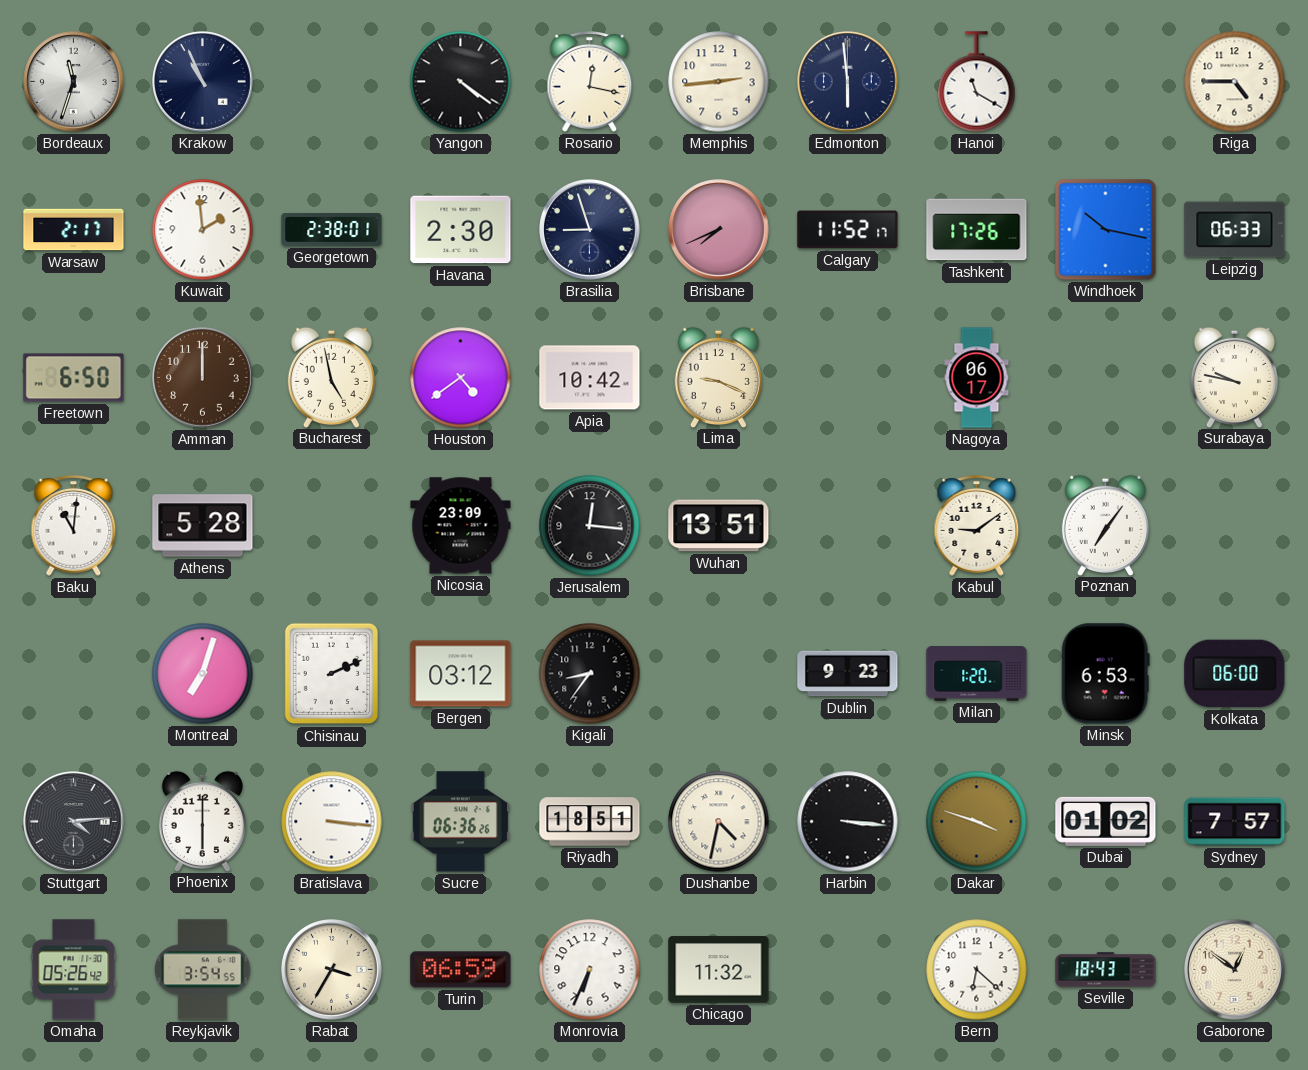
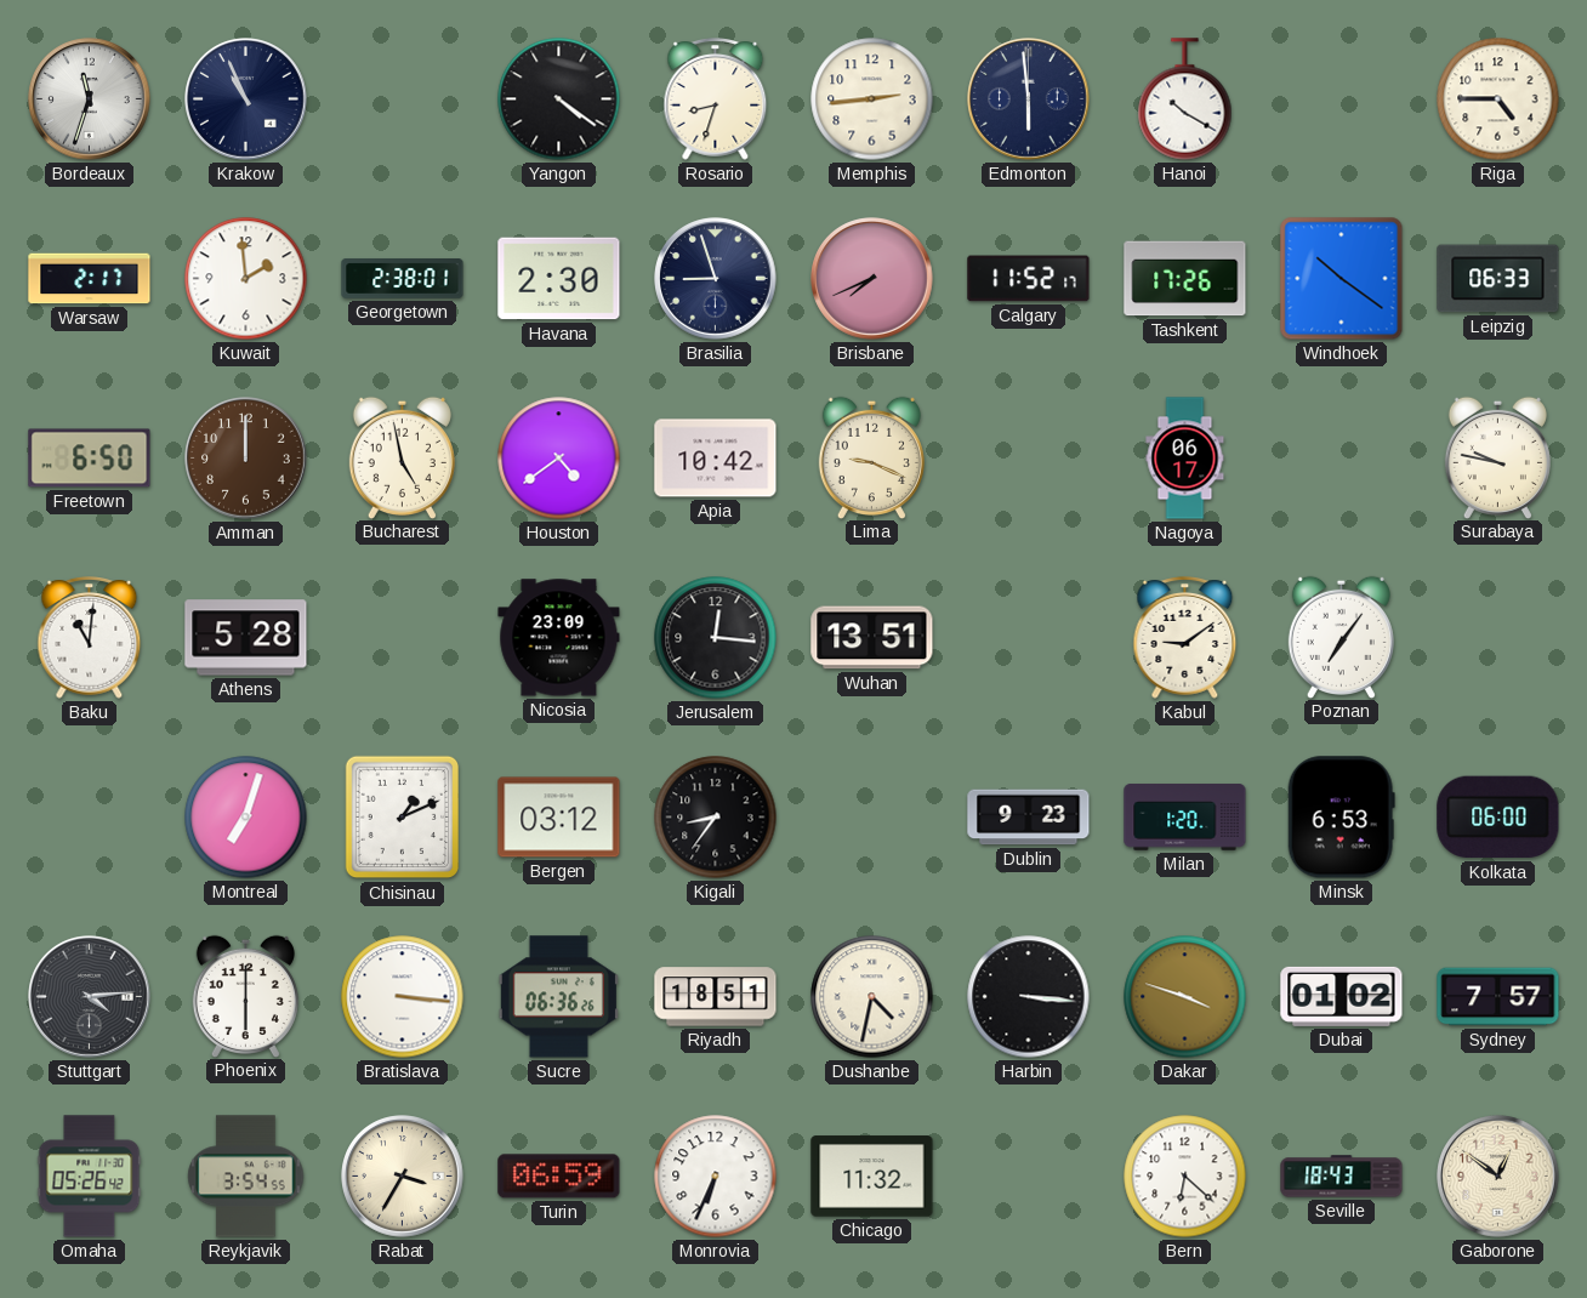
Rosario: 12:17 -> 8:33
Hanoi: 11:20 -> 10:20
Windhoek: 10:17 -> 10:21
Chisinau: 2:11 -> 1:11
